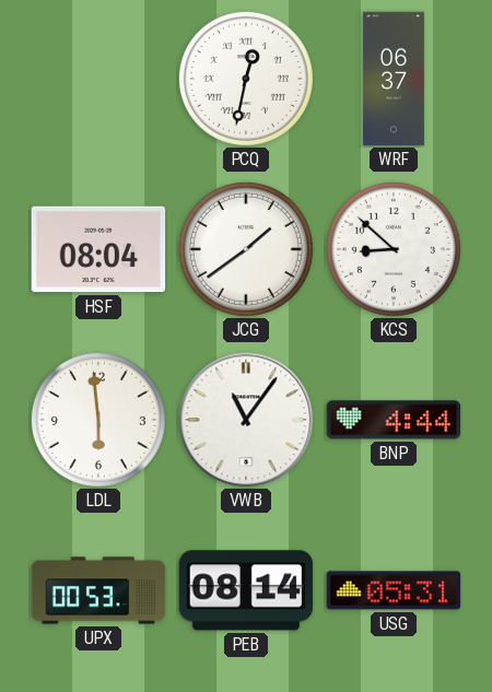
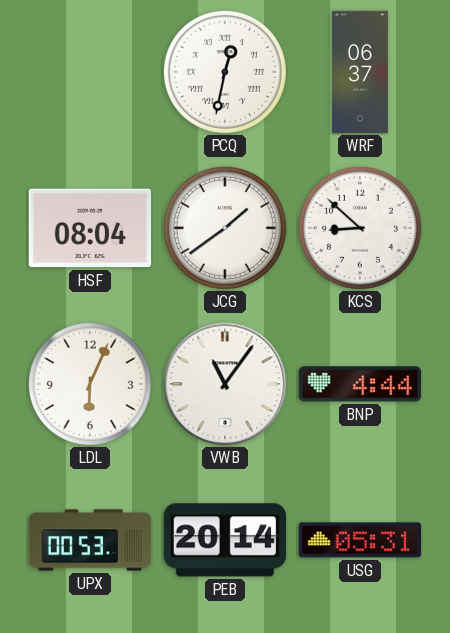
LDL: 5:59 -> 6:04
PEB: 08:14 -> 20:14
